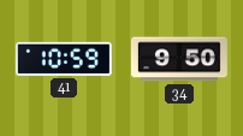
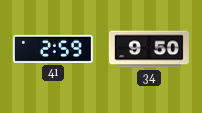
41: 10:59 -> 2:59
